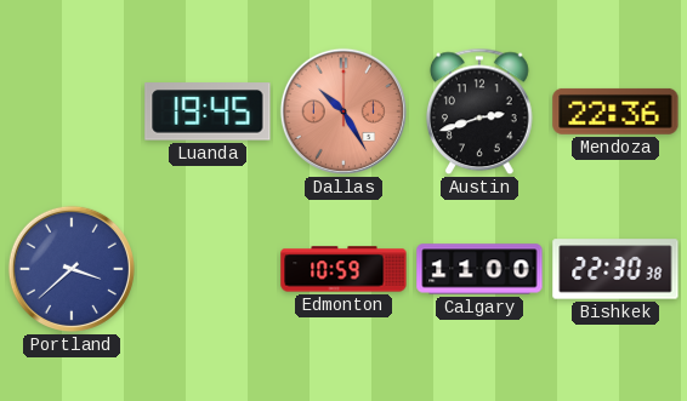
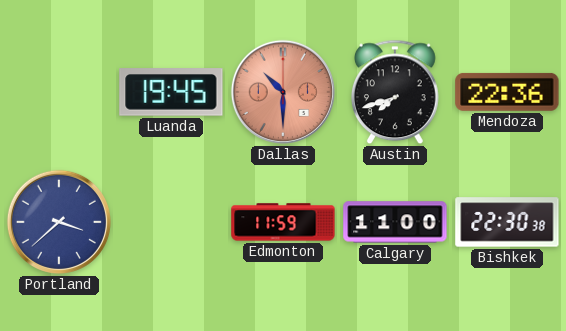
Dallas: 10:25 -> 10:30
Austin: 2:42 -> 7:42
Edmonton: 10:59 -> 11:59
